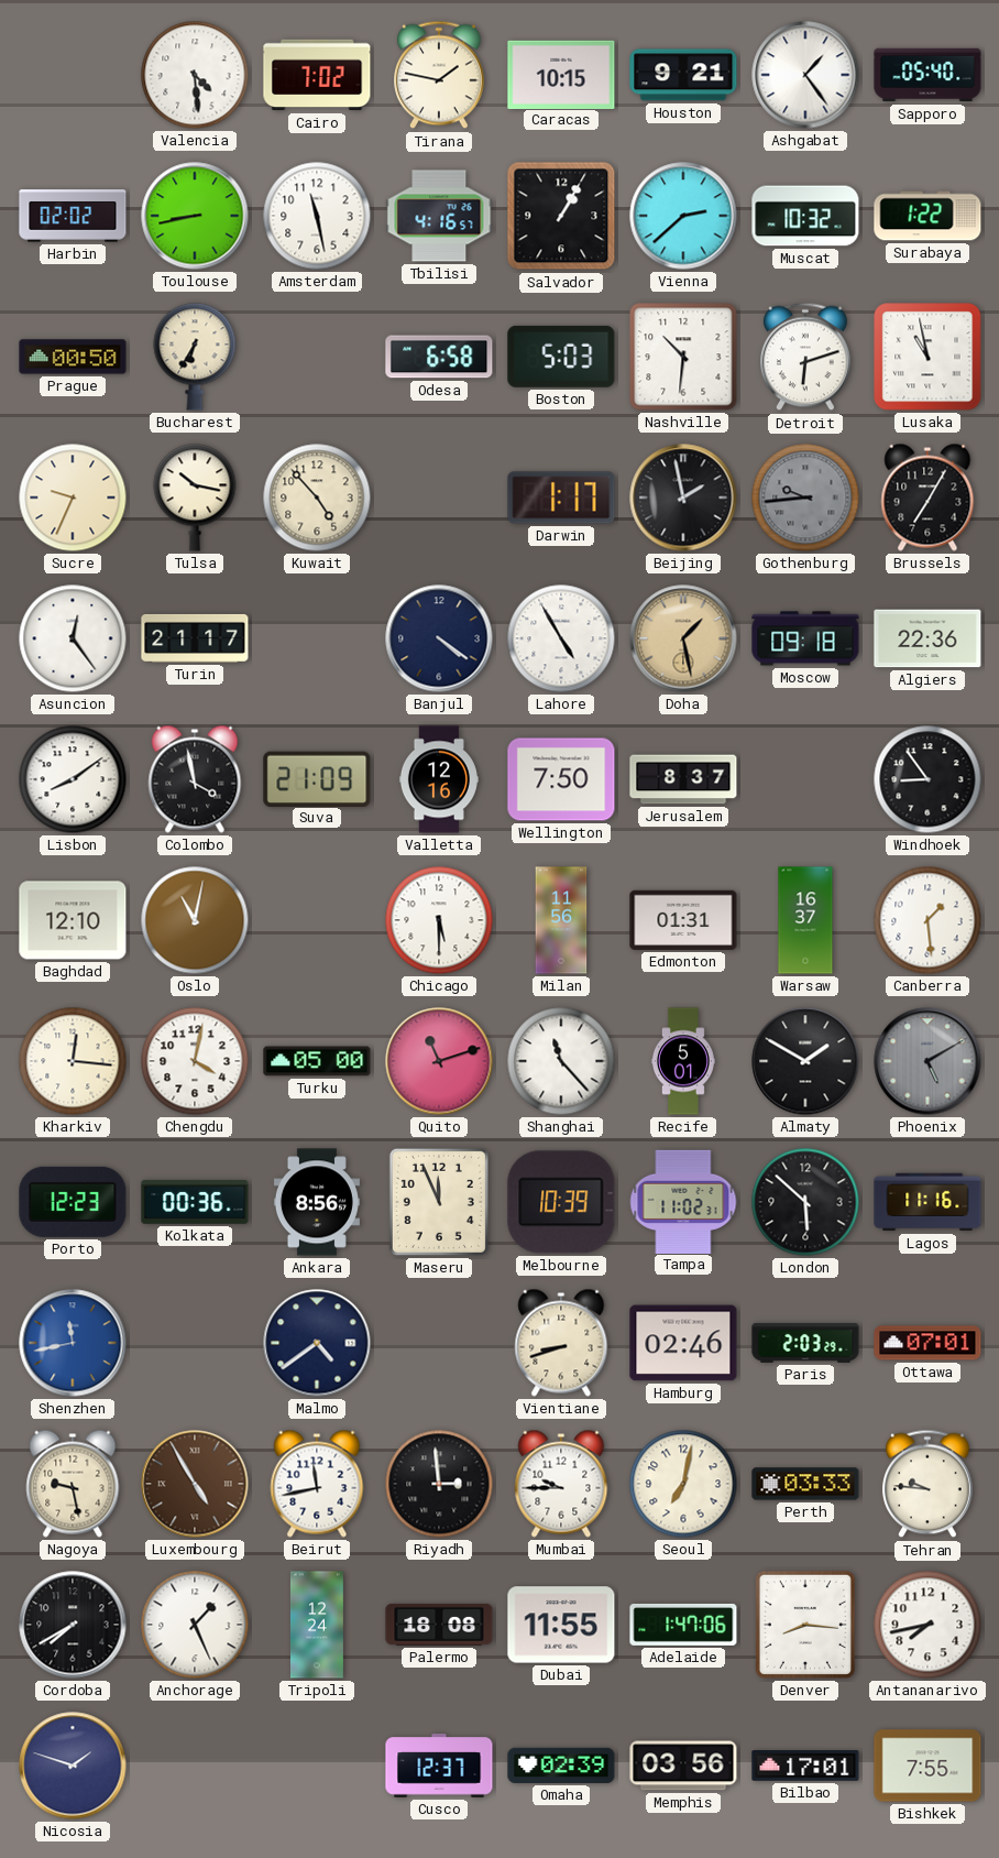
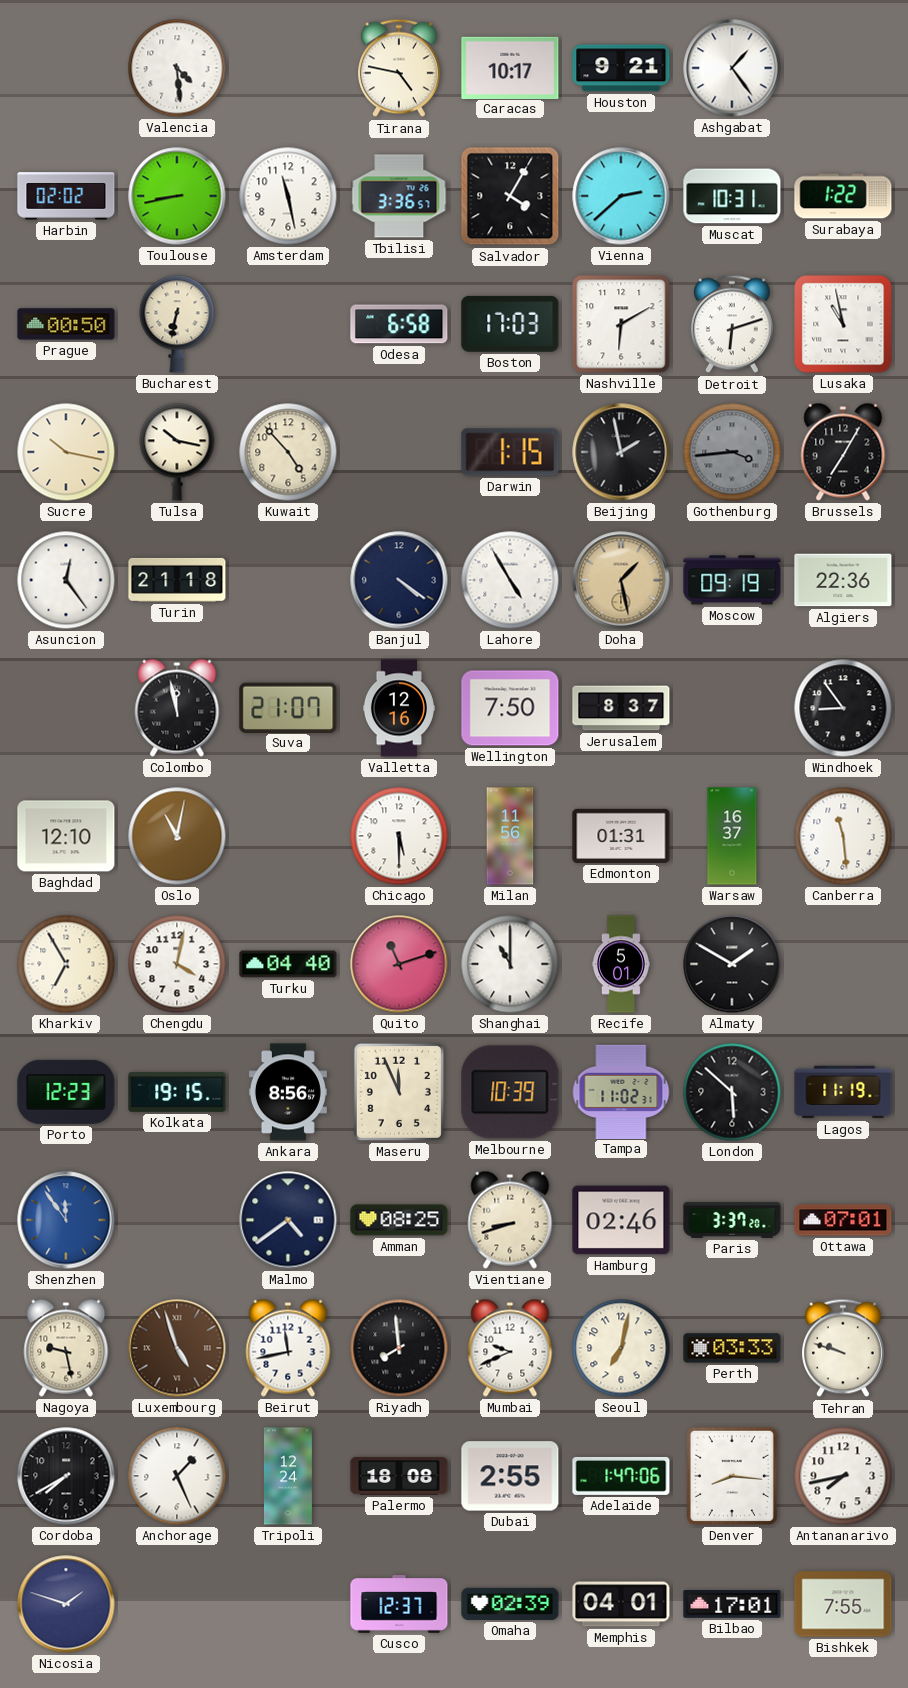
Cairo: 7:02 -> none
Tirana: 1:47 -> 4:47
Caracas: 10:15 -> 10:17
Sapporo: 05:40 -> none
Tbilisi: 4:16 -> 3:36
Salvador: 1:05 -> 4:05
Muscat: 10:32 -> 10:31
Bucharest: 6:35 -> 6:32
Boston: 5:03 -> 17:03
Nashville: 10:31 -> 6:10
Sucre: 9:34 -> 10:17
Darwin: 1:17 -> 1:15
Gothenburg: 9:44 -> 3:44
Turin: 21:17 -> 21:18
Moscow: 09:18 -> 09:19
Lisbon: 8:09 -> none
Colombo: 3:58 -> 11:58
Suva: 21:09 -> 21:07
Canberra: 1:29 -> 11:29
Kharkiv: 12:16 -> 6:55
Turku: 05:00 -> 04:40
Shanghai: 11:23 -> 11:00
Phoenix: 5:10 -> none
Kolkata: 00:36 -> 19:15
Lagos: 11:16 -> 11:19
Shenzhen: 11:43 -> 11:54
Amman: none -> 08:25
Paris: 2:03 -> 3:37
Luxembourg: 4:55 -> 4:57
Riyadh: 2:59 -> 7:59
Mumbai: 9:45 -> 9:41
Tehran: 9:46 -> 9:48
Dubai: 11:55 -> 2:55
Memphis: 03:56 -> 04:01
